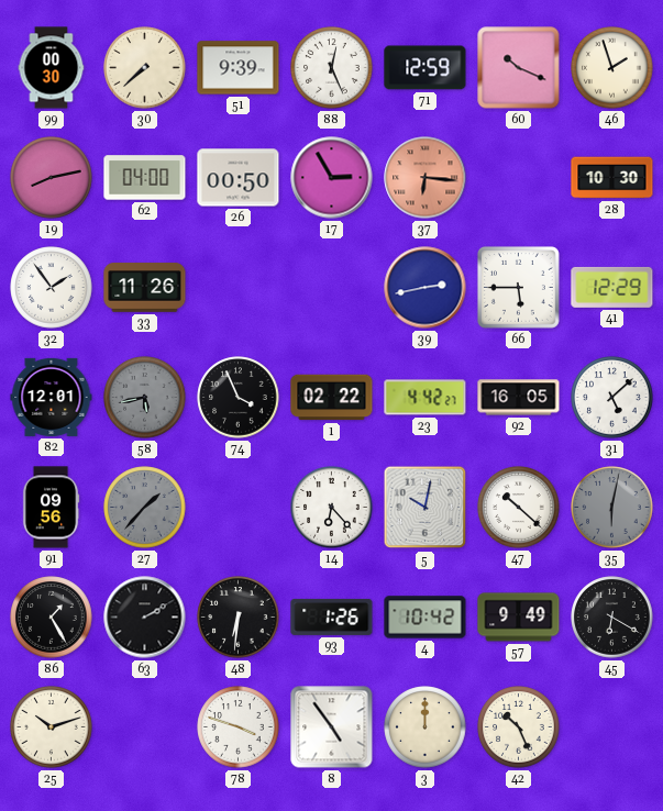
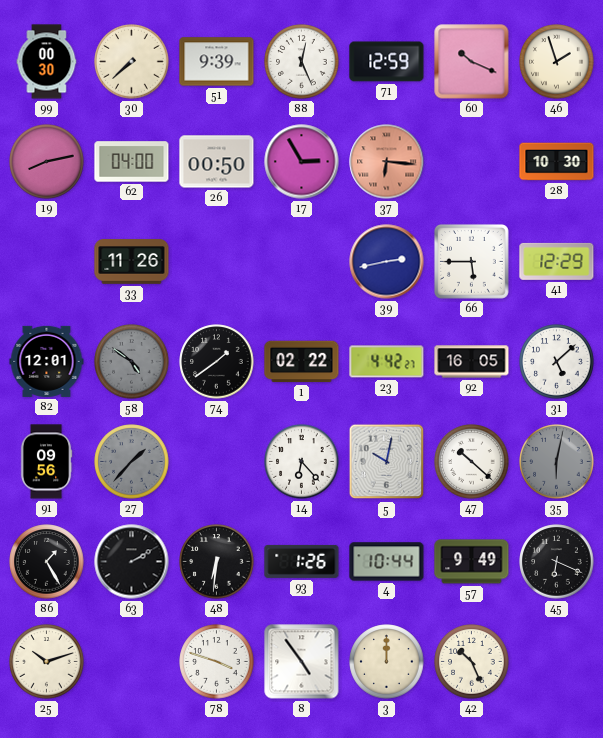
32: 1:54 -> none
58: 5:43 -> 4:51
74: 3:56 -> 1:39
4: 10:42 -> 10:44
45: 6:20 -> 6:19
